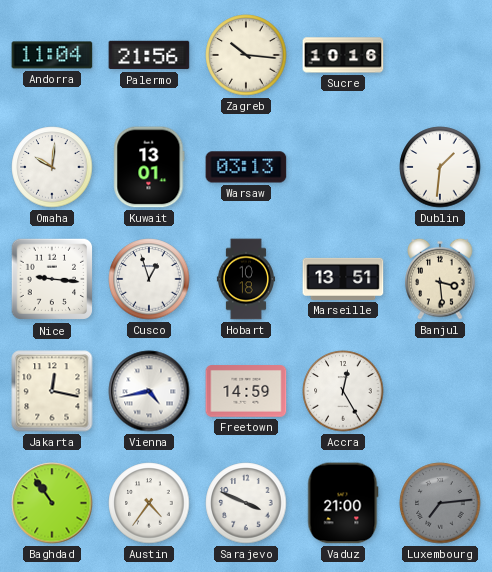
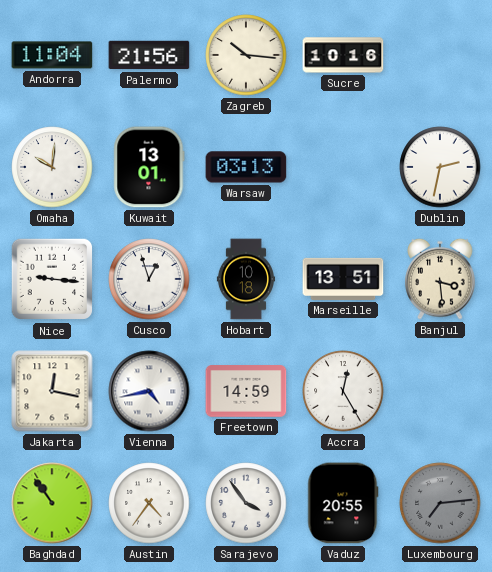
Dublin: 1:31 -> 2:32
Sarajevo: 3:49 -> 3:54
Vaduz: 21:00 -> 20:55
